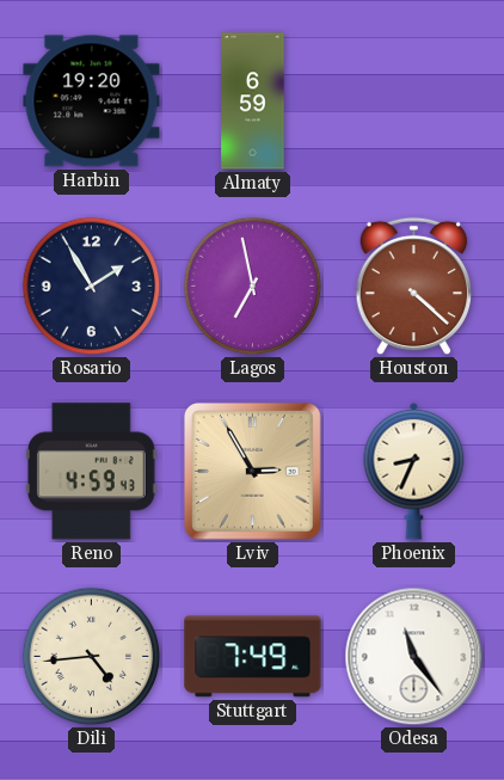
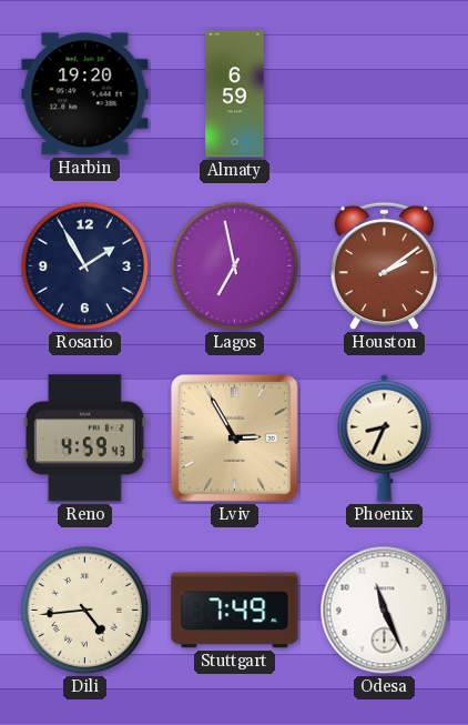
Houston: 4:22 -> 2:09
Odesa: 11:24 -> 11:26
